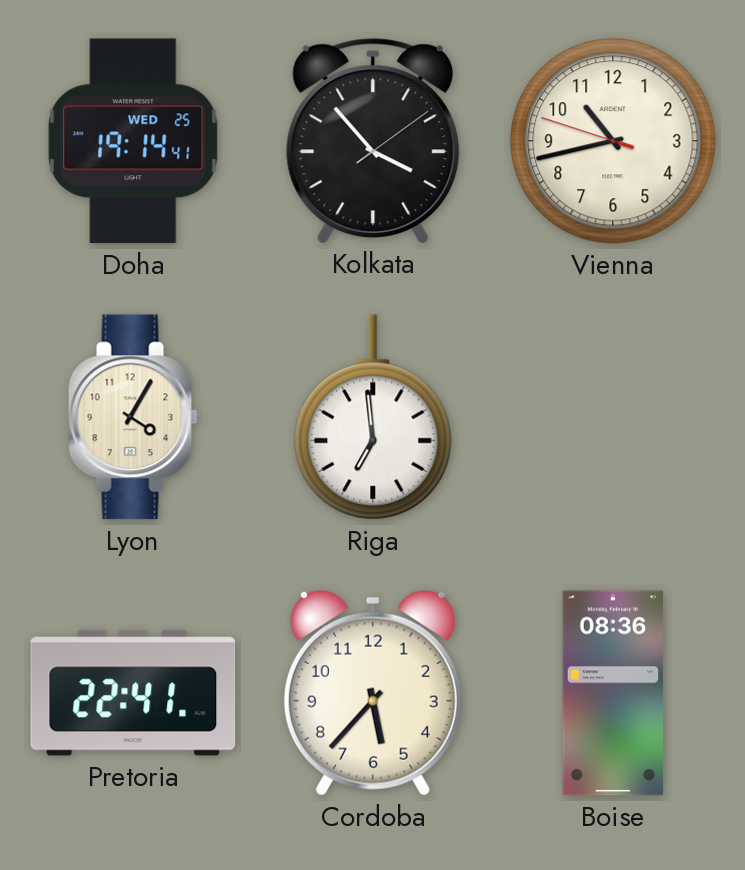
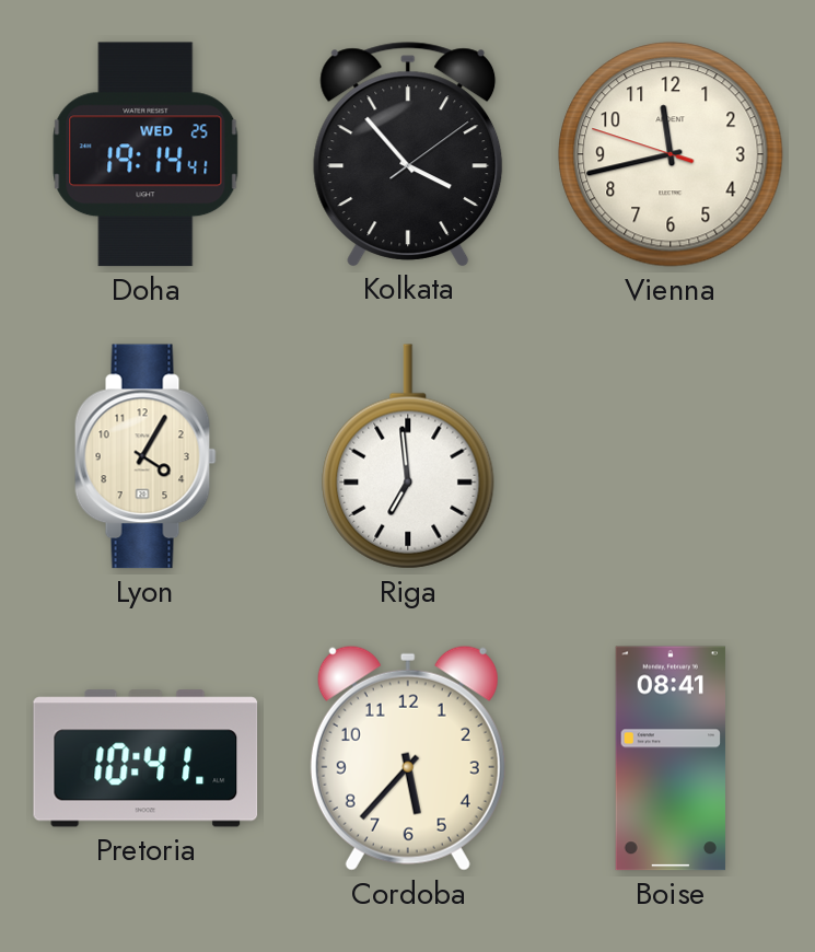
Vienna: 10:42 -> 11:42
Pretoria: 22:41 -> 10:41
Boise: 08:36 -> 08:41
